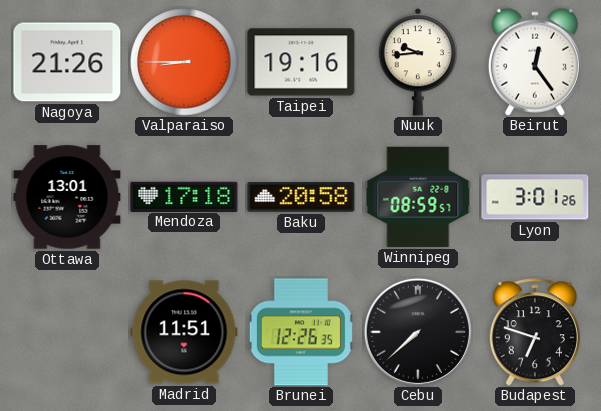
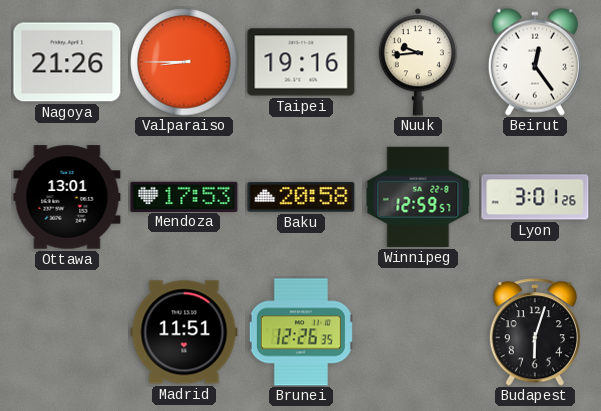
Mendoza: 17:18 -> 17:53
Winnipeg: 08:59 -> 12:59
Cebu: 7:38 -> none
Budapest: 6:48 -> 6:03
